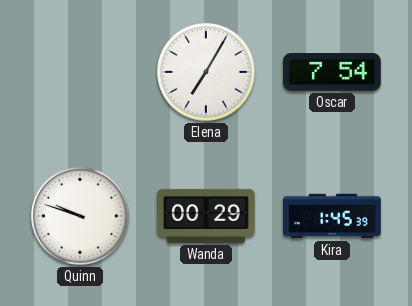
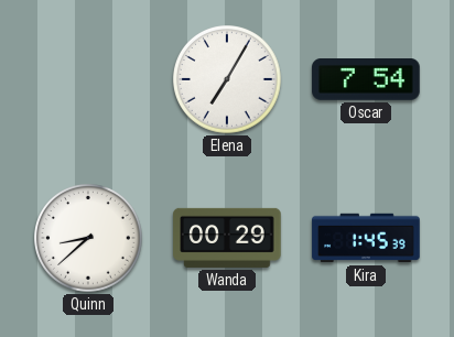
Quinn: 9:48 -> 8:38
